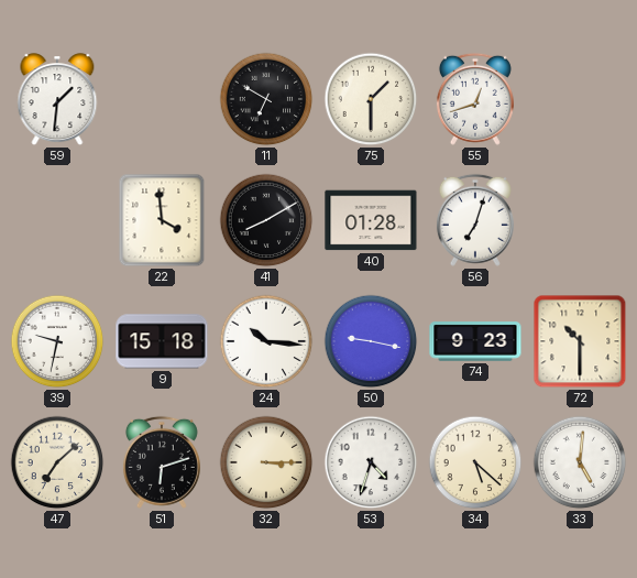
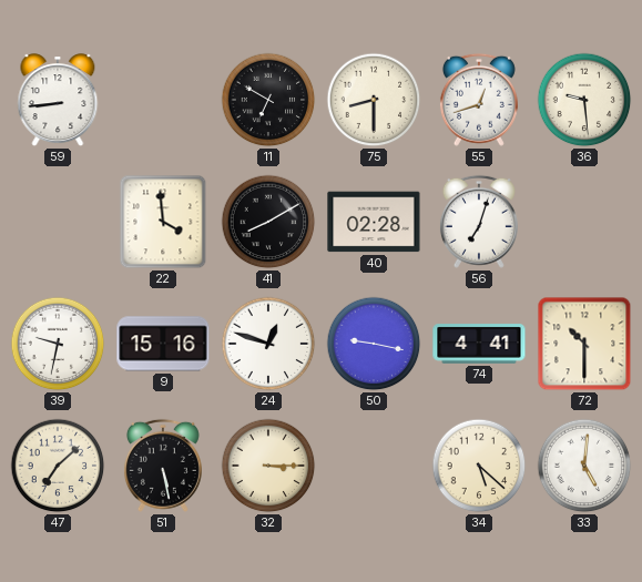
59: 1:31 -> 8:44
75: 1:30 -> 8:30
36: none -> 9:29
40: 01:28 -> 02:28
9: 15:18 -> 15:16
24: 10:16 -> 12:48
74: 9:23 -> 4:41
51: 6:12 -> 5:28
53: 4:33 -> none
